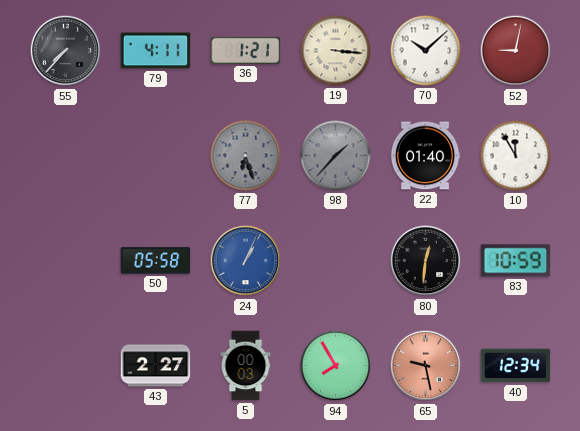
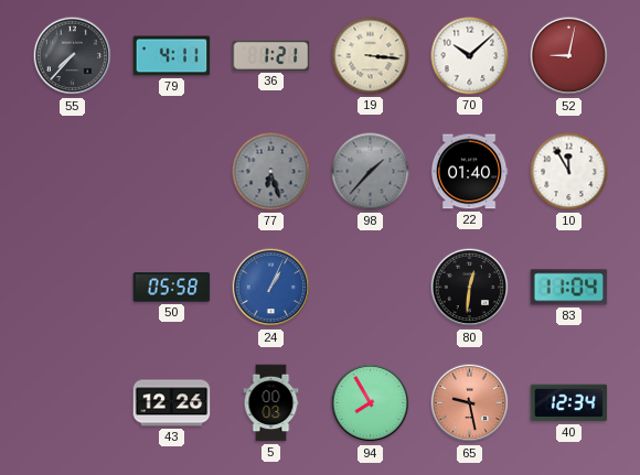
83: 10:59 -> 11:04
43: 2:27 -> 12:26
